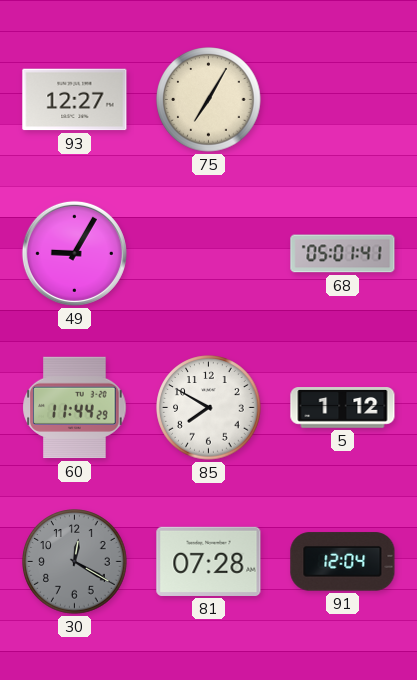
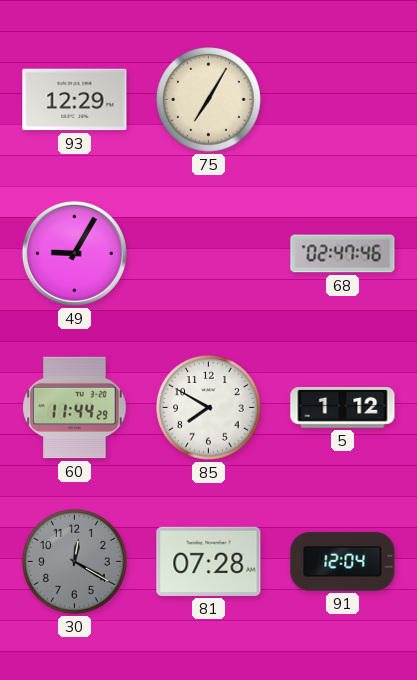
93: 12:27 -> 12:29
68: 05:01 -> 02:47
